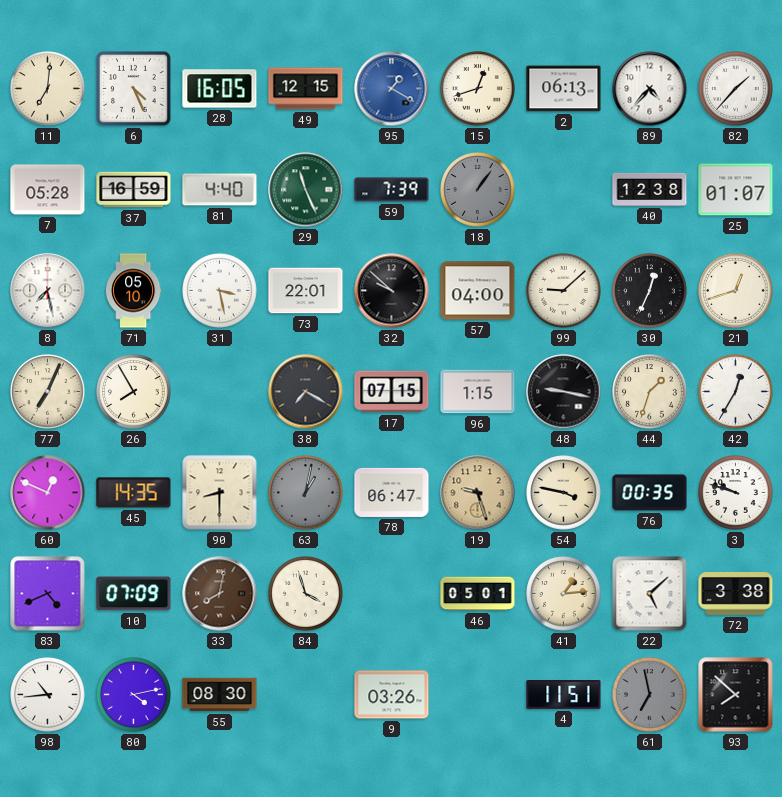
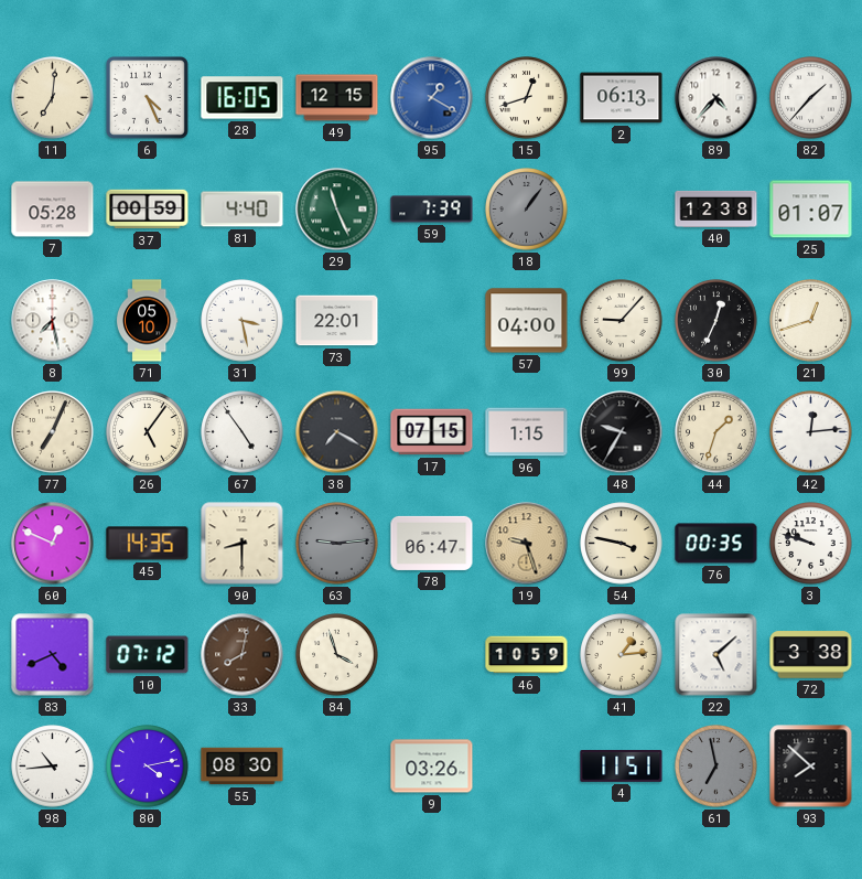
37: 16:59 -> 00:59
32: 9:52 -> none
99: 9:08 -> 9:07
26: 7:55 -> 5:06
67: none -> 4:54
48: 9:17 -> 9:35
42: 12:35 -> 12:14
63: 1:02 -> 9:14
10: 07:09 -> 07:12
46: 05:01 -> 10:59
